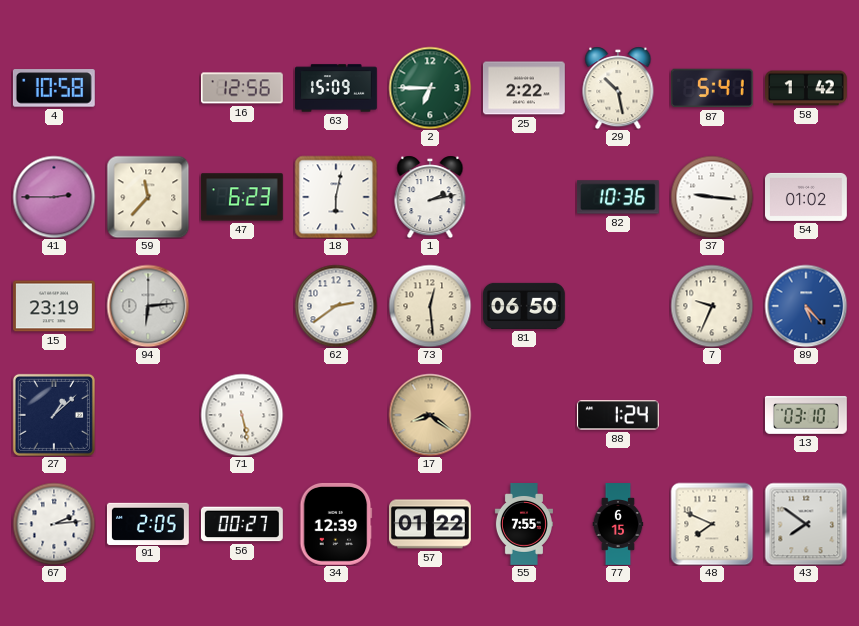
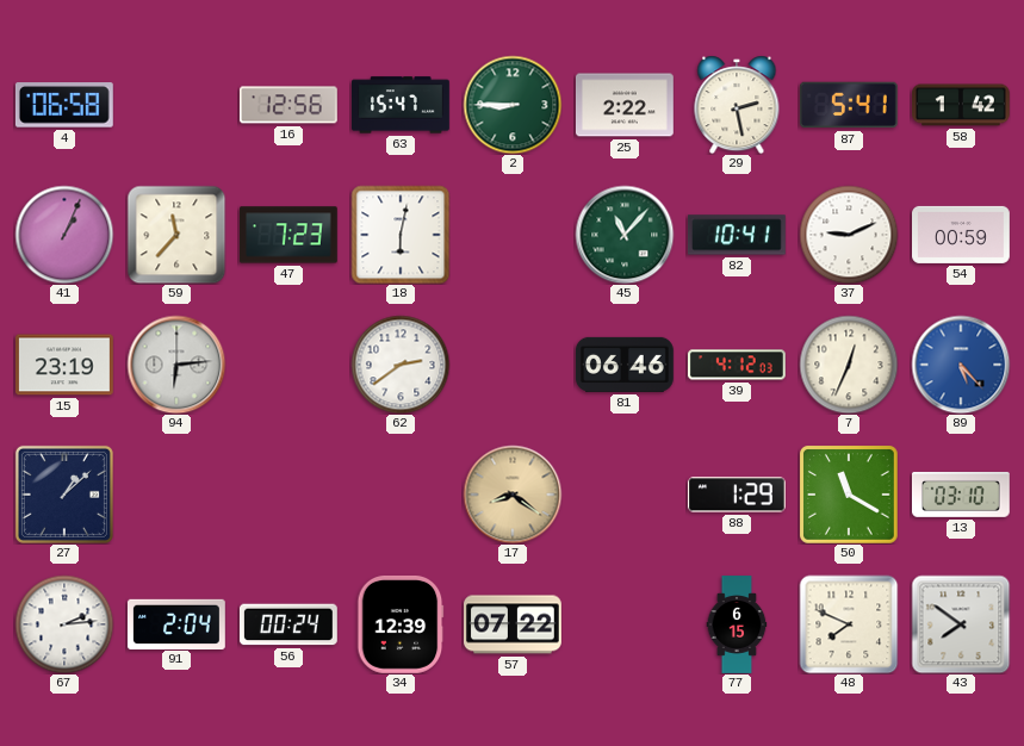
4: 10:58 -> 06:58
63: 15:09 -> 15:47
2: 6:45 -> 8:45
29: 10:28 -> 2:28
41: 2:45 -> 1:04
47: 6:23 -> 7:23
1: 2:13 -> none
45: none -> 11:07
82: 10:36 -> 10:41
37: 9:16 -> 9:11
54: 01:02 -> 00:59
73: 12:29 -> none
81: 06:50 -> 06:46
39: none -> 4:12
7: 9:34 -> 12:34
71: 5:28 -> none
88: 1:24 -> 1:29
50: none -> 11:20
91: 2:05 -> 2:04
56: 00:27 -> 00:24
57: 01:22 -> 07:22
55: 7:55 -> none
